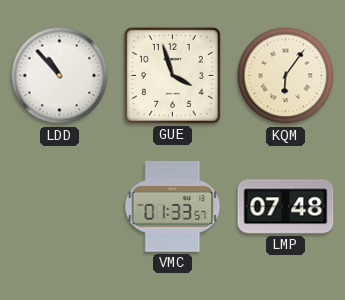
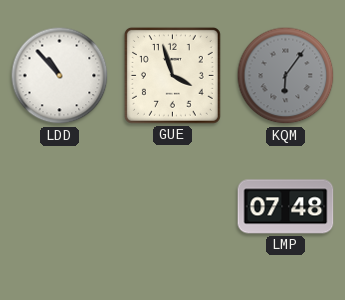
KQM dial: cream -> grey
VMC: 01:33 -> none
